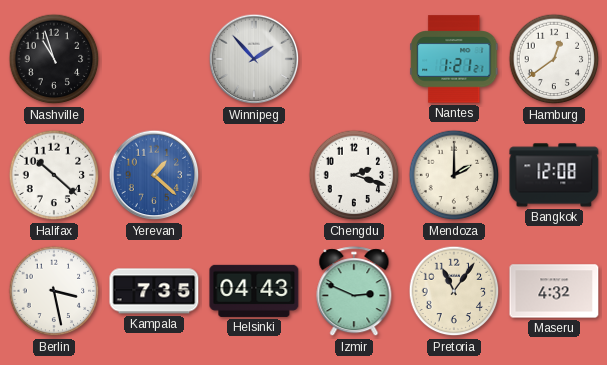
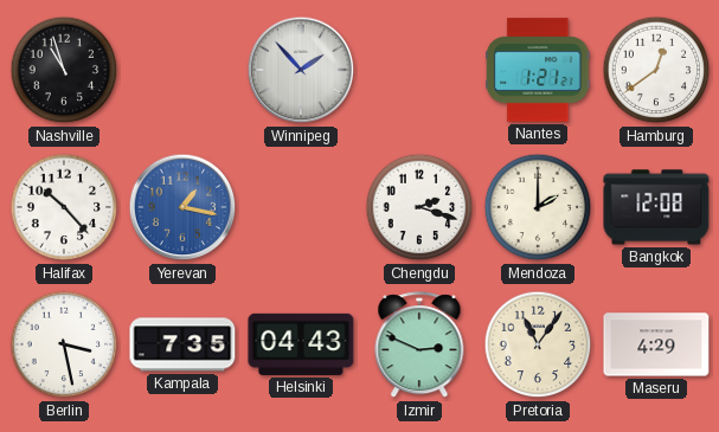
Halifax: 10:22 -> 10:23
Yerevan: 1:22 -> 1:17
Maseru: 4:32 -> 4:29
